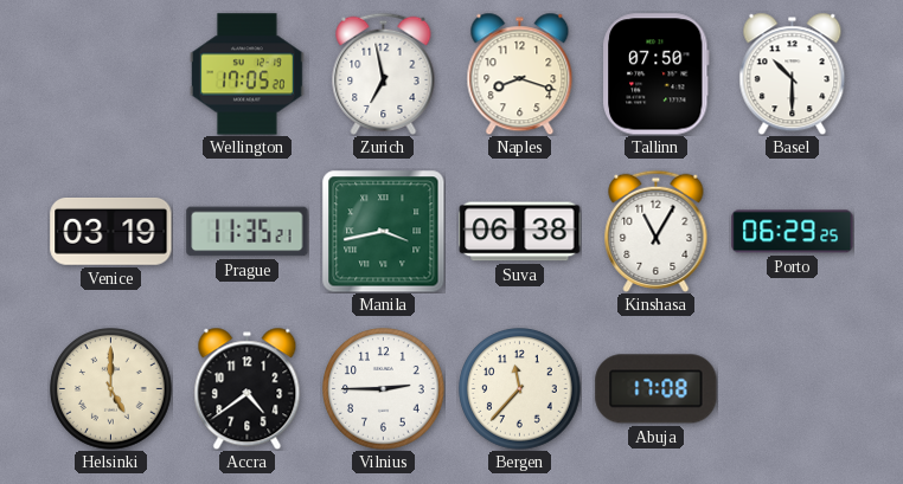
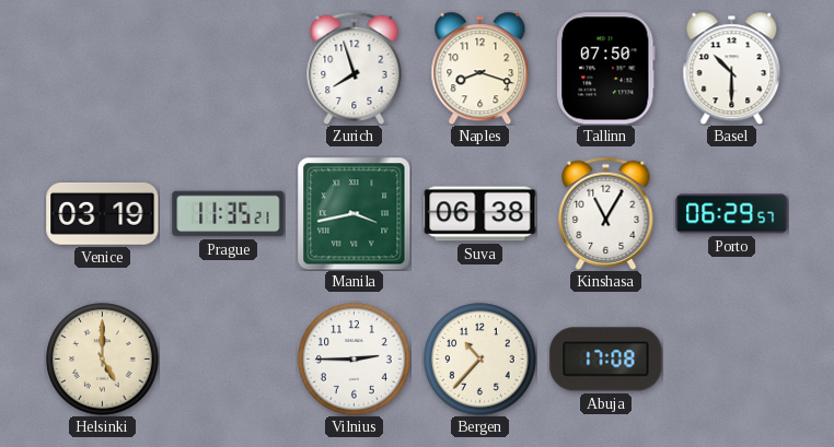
Wellington: 17:05 -> none
Zurich: 6:58 -> 7:57
Porto: 06:29:25 -> 06:29:57
Accra: 4:39 -> none
Bergen: 11:37 -> 10:37
